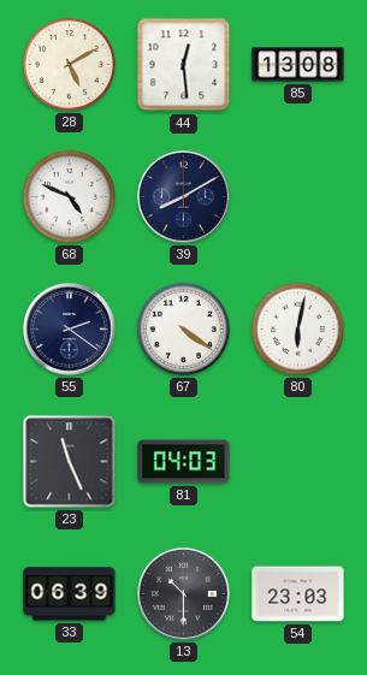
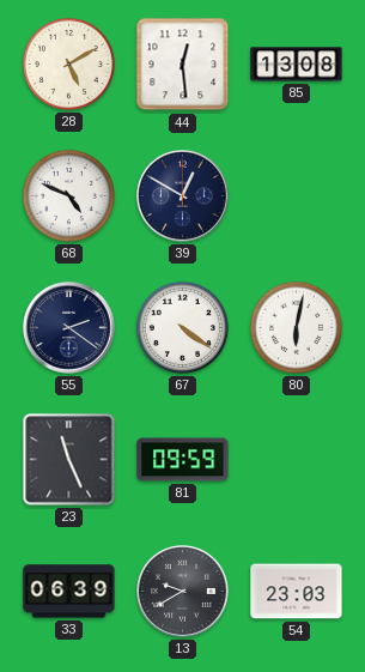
39: 8:10 -> 12:50
81: 04:03 -> 09:59
13: 10:30 -> 9:40
